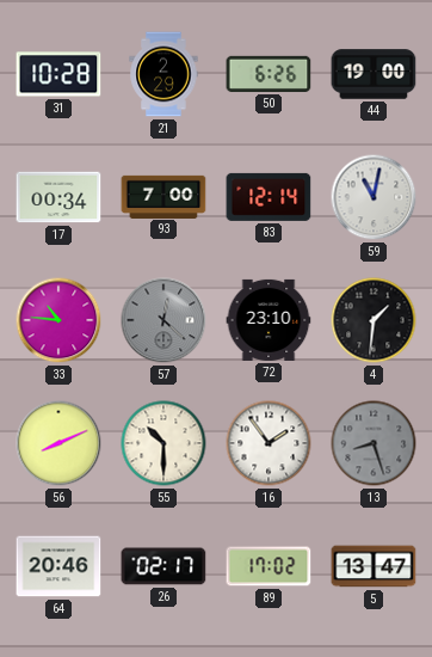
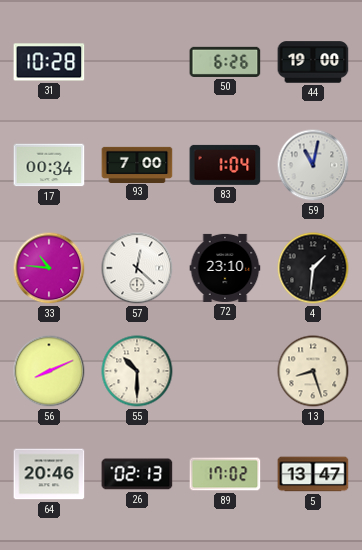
21: 2:29 -> none
83: 12:14 -> 1:04
57 dial: grey -> white
16: 1:54 -> none
13 dial: grey -> cream
26: 02:17 -> 02:13
